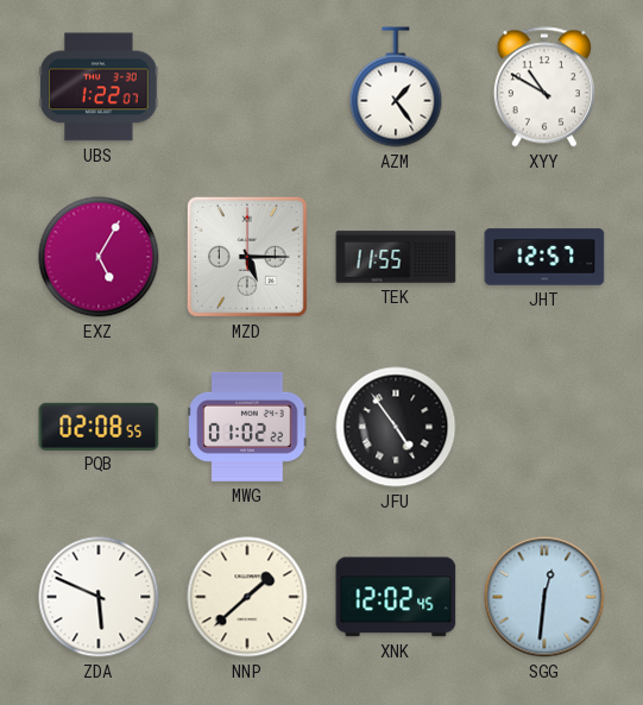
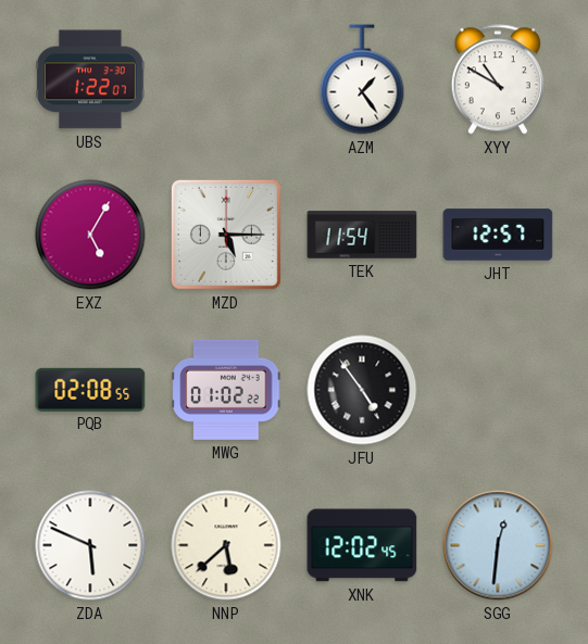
TEK: 11:55 -> 11:54
NNP: 1:38 -> 5:38
